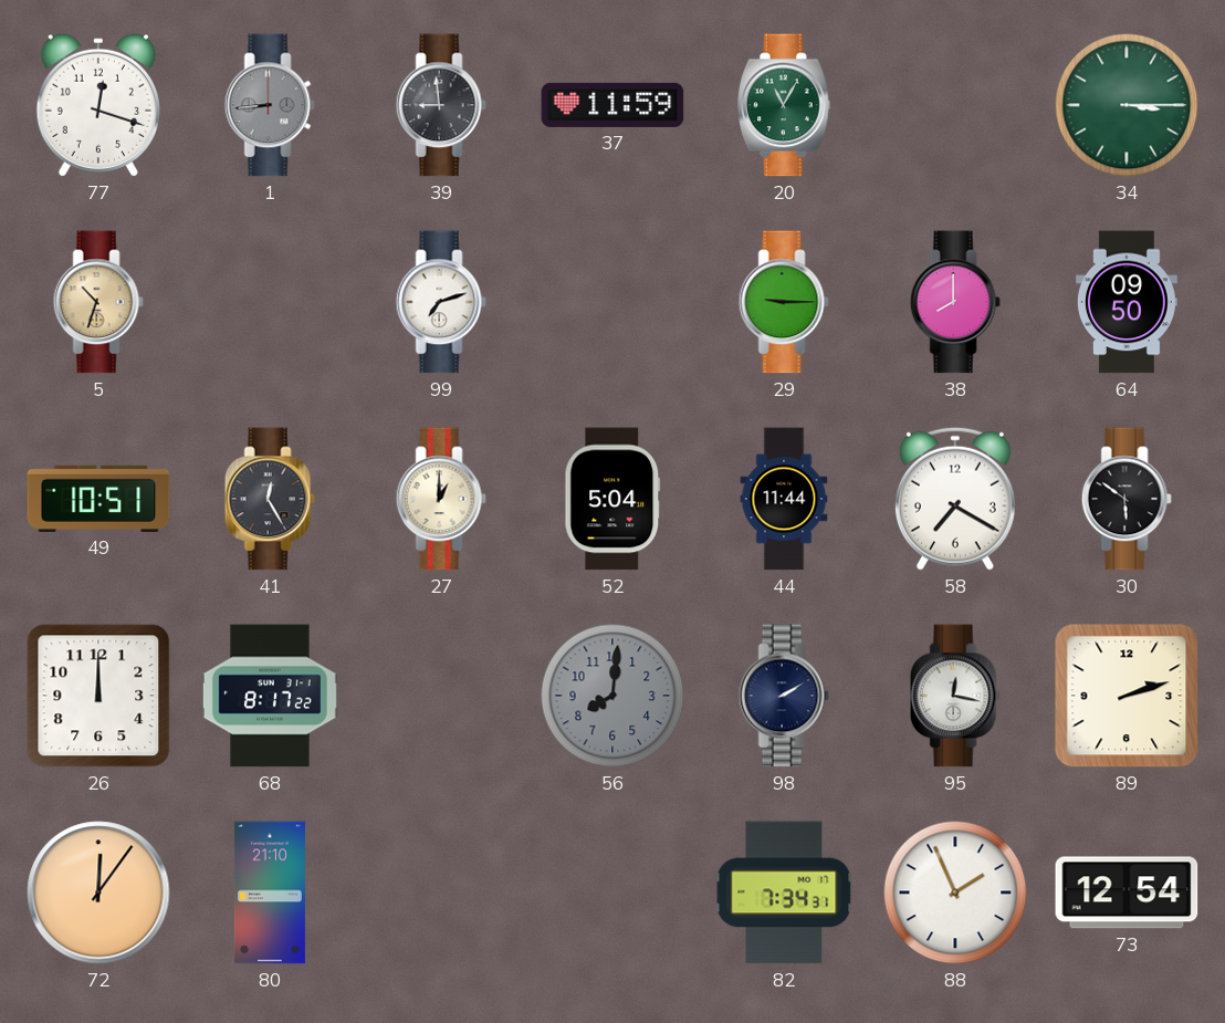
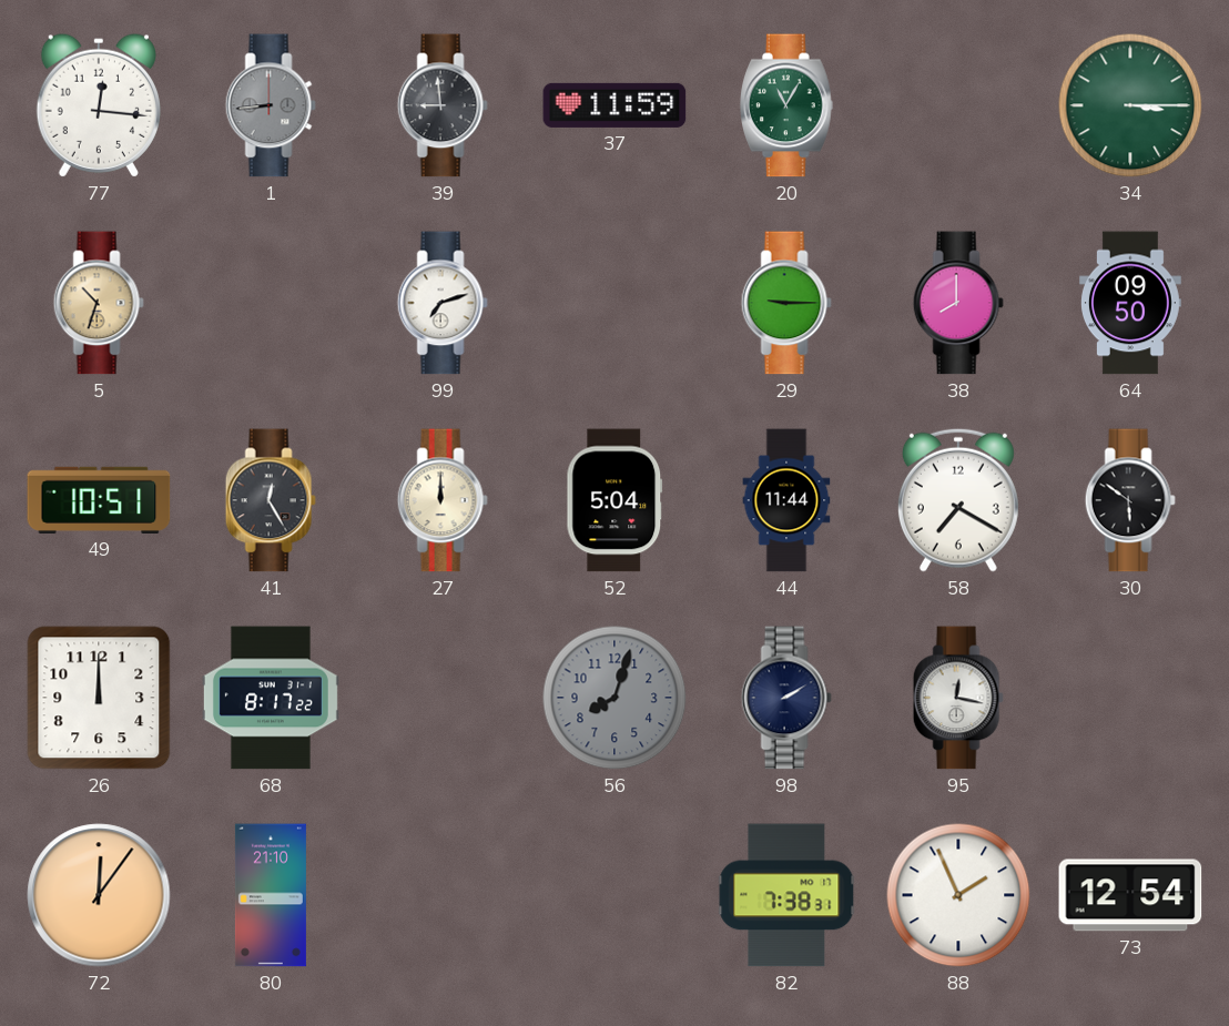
77: 12:18 -> 12:16
27: 1:00 -> 12:00
56: 8:01 -> 8:03
89: 2:12 -> none
82: 7:34 -> 7:38
